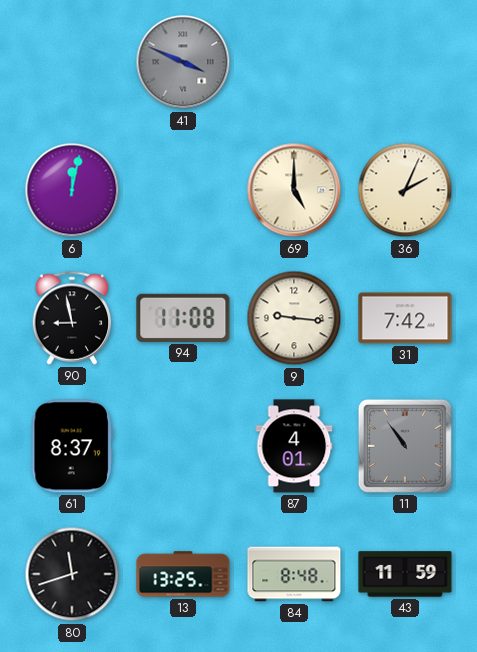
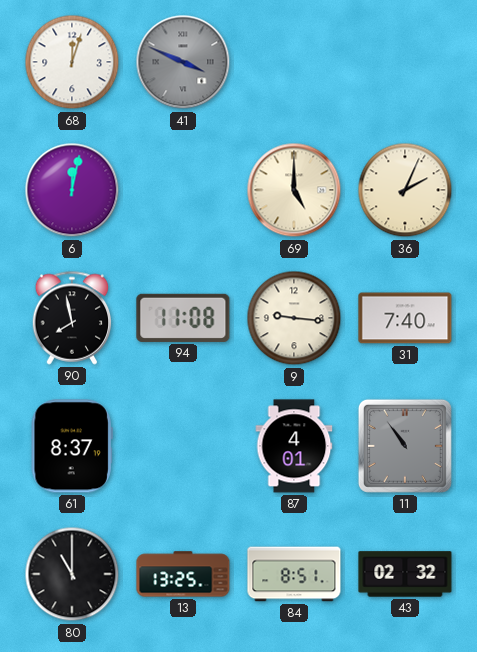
68: none -> 12:03
90: 8:58 -> 7:58
31: 7:42 -> 7:40
80: 11:42 -> 11:00
84: 8:48 -> 8:51
43: 11:59 -> 02:32
